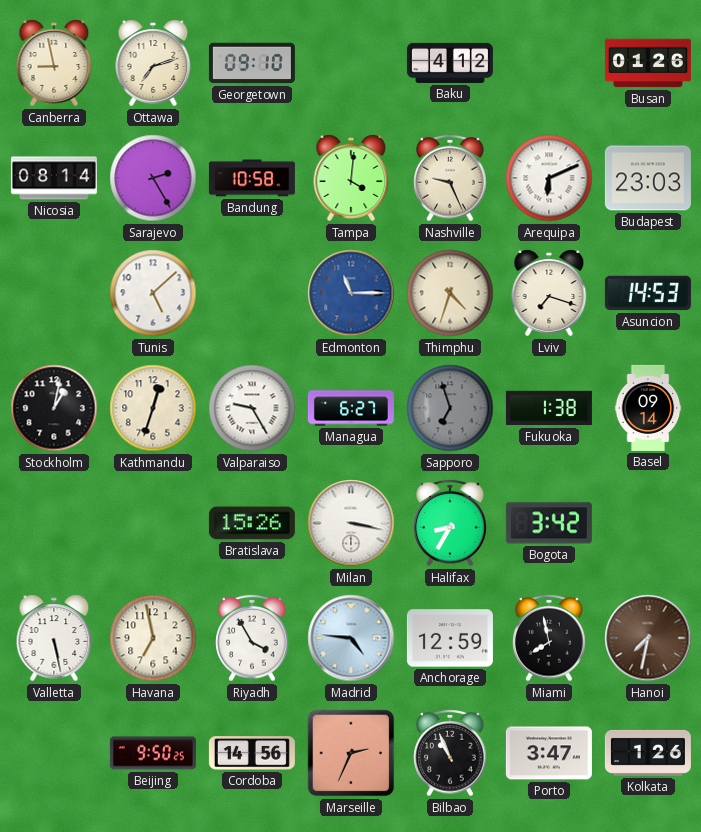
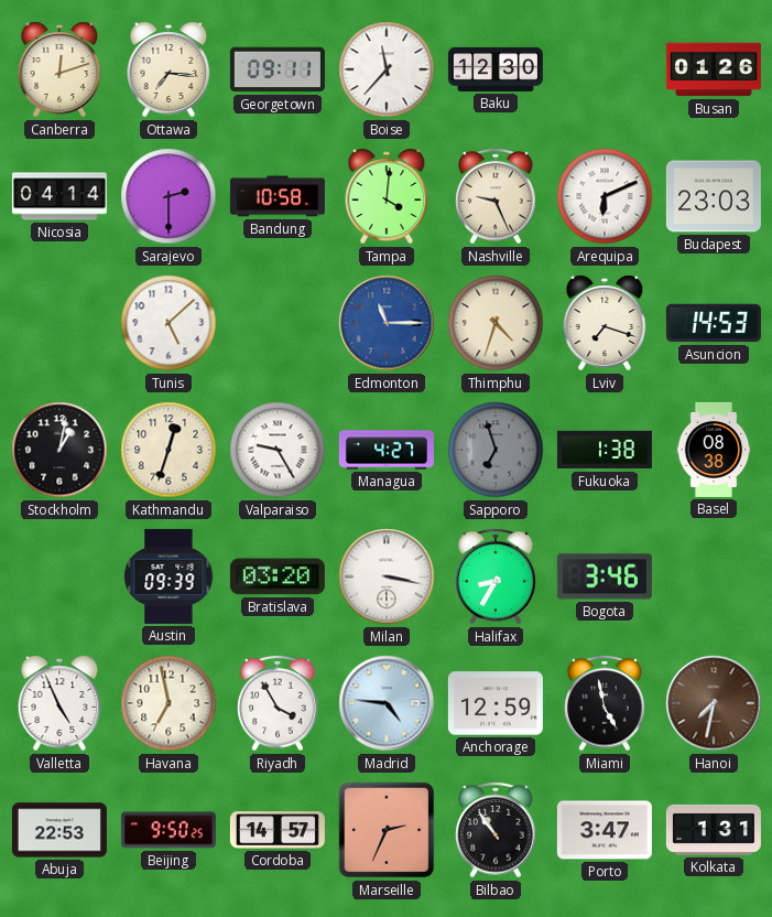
Canberra: 8:58 -> 12:12
Ottawa: 7:12 -> 7:16
Georgetown: 09:10 -> 09:11
Boise: none -> 11:37
Baku: 4:12 -> 12:30
Nicosia: 08:14 -> 04:14
Sarajevo: 2:25 -> 2:30
Managua: 6:27 -> 4:27
Basel: 09:14 -> 08:38
Austin: none -> 09:39
Bratislava: 15:26 -> 03:20
Bogota: 3:42 -> 3:46
Valletta: 5:28 -> 4:56
Miami: 7:58 -> 4:58
Abuja: none -> 22:53
Cordoba: 14:56 -> 14:57
Bilbao: 10:56 -> 10:54
Kolkata: 1:26 -> 1:31
